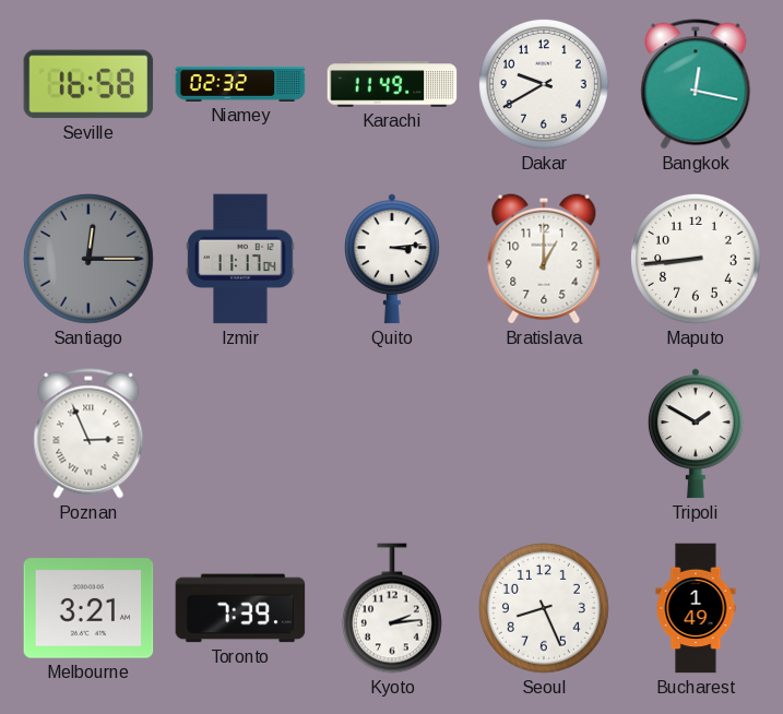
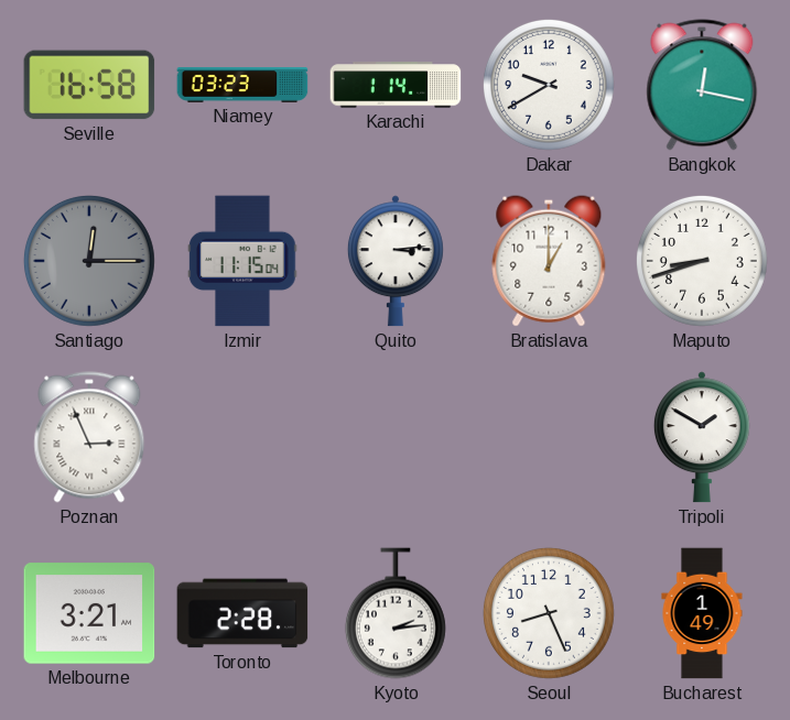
Niamey: 02:32 -> 03:23
Karachi: 11:49 -> 1:14
Izmir: 11:17 -> 11:15
Maputo: 8:44 -> 8:42
Toronto: 7:39 -> 2:28
